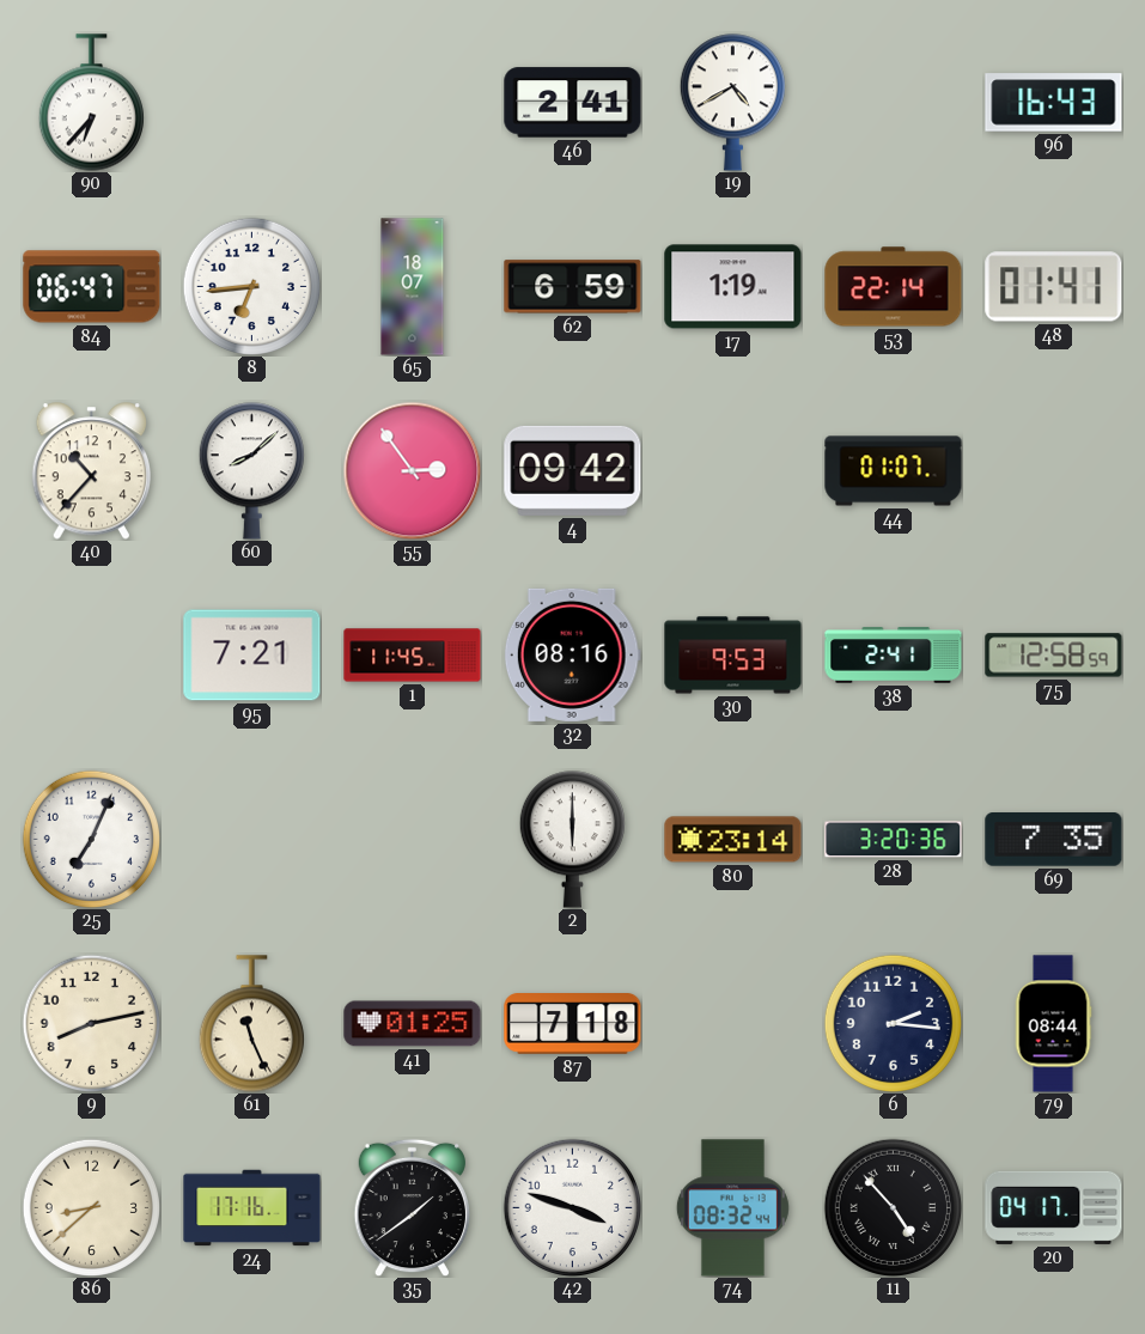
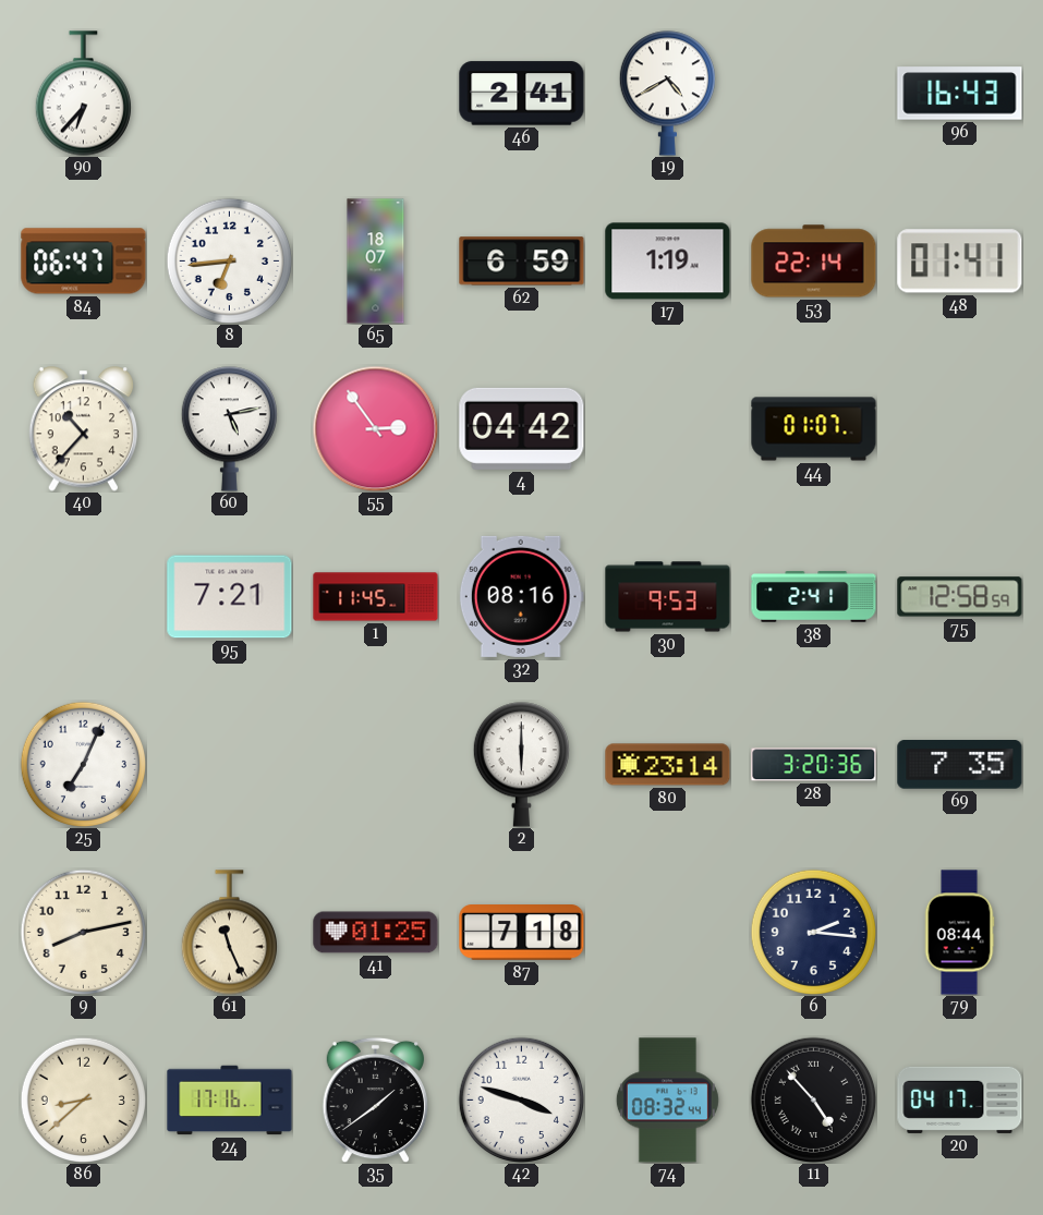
60: 8:08 -> 5:13
4: 09:42 -> 04:42
